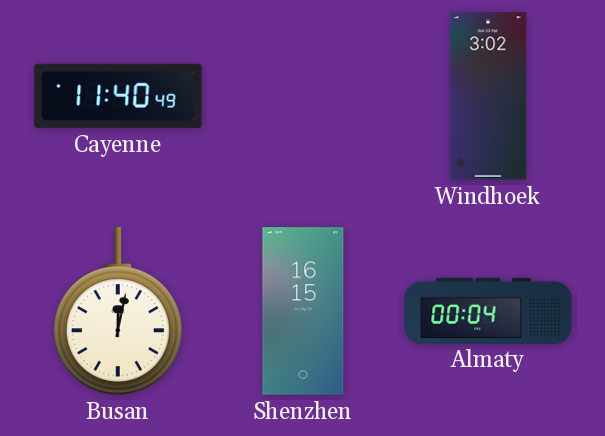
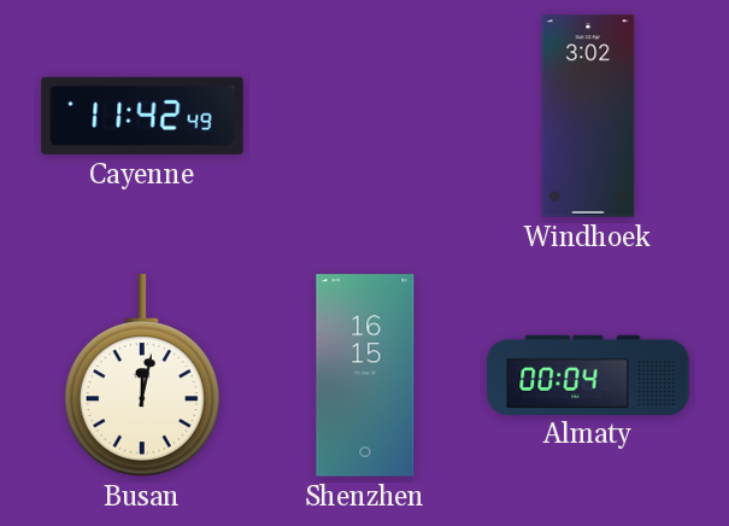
Cayenne: 11:40 -> 11:42
